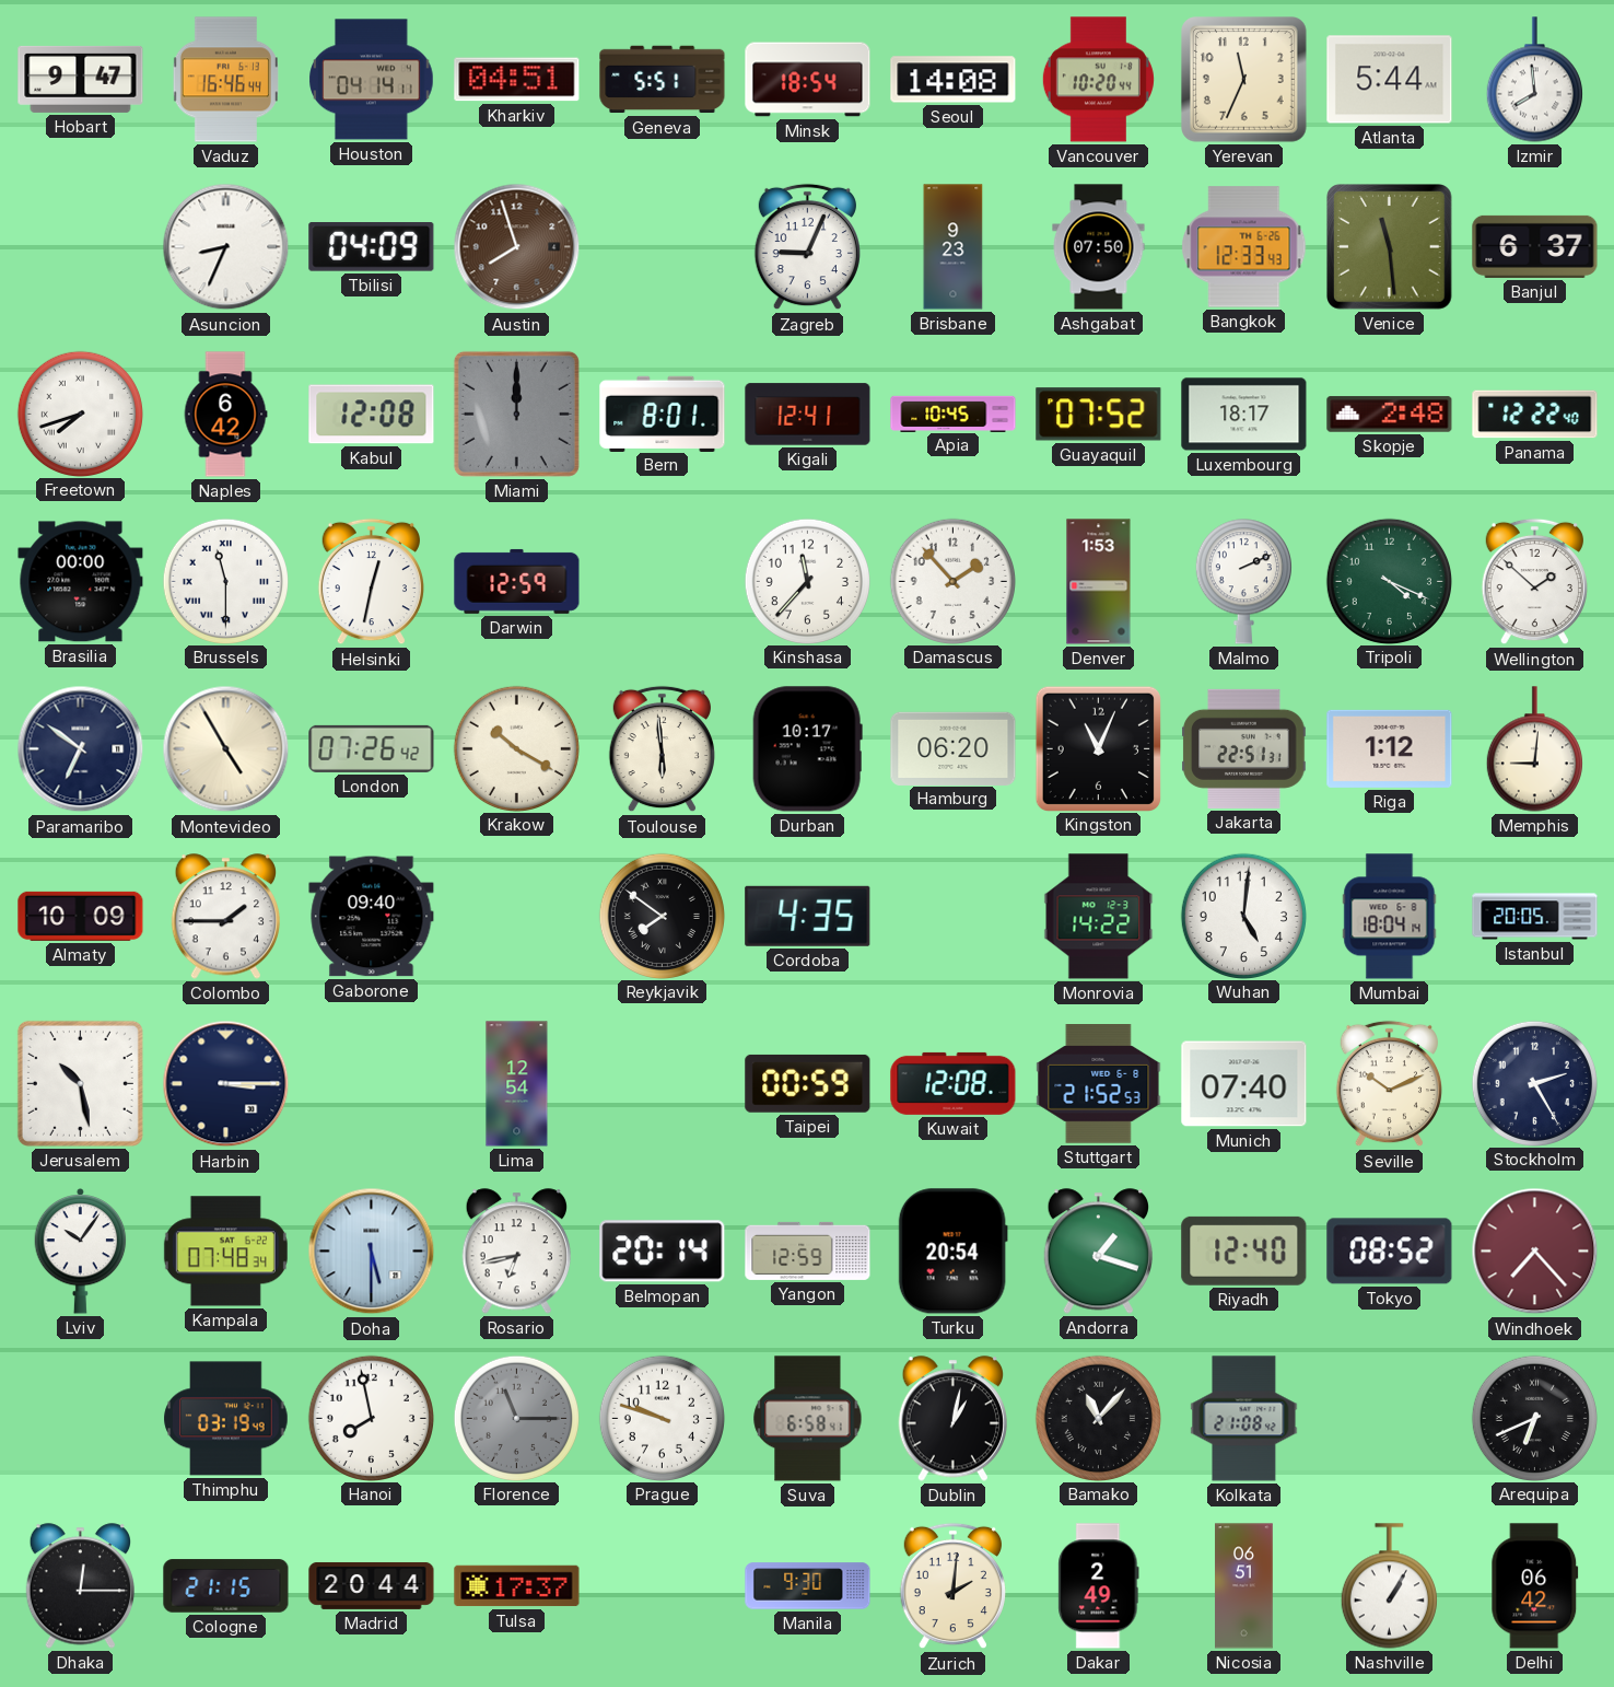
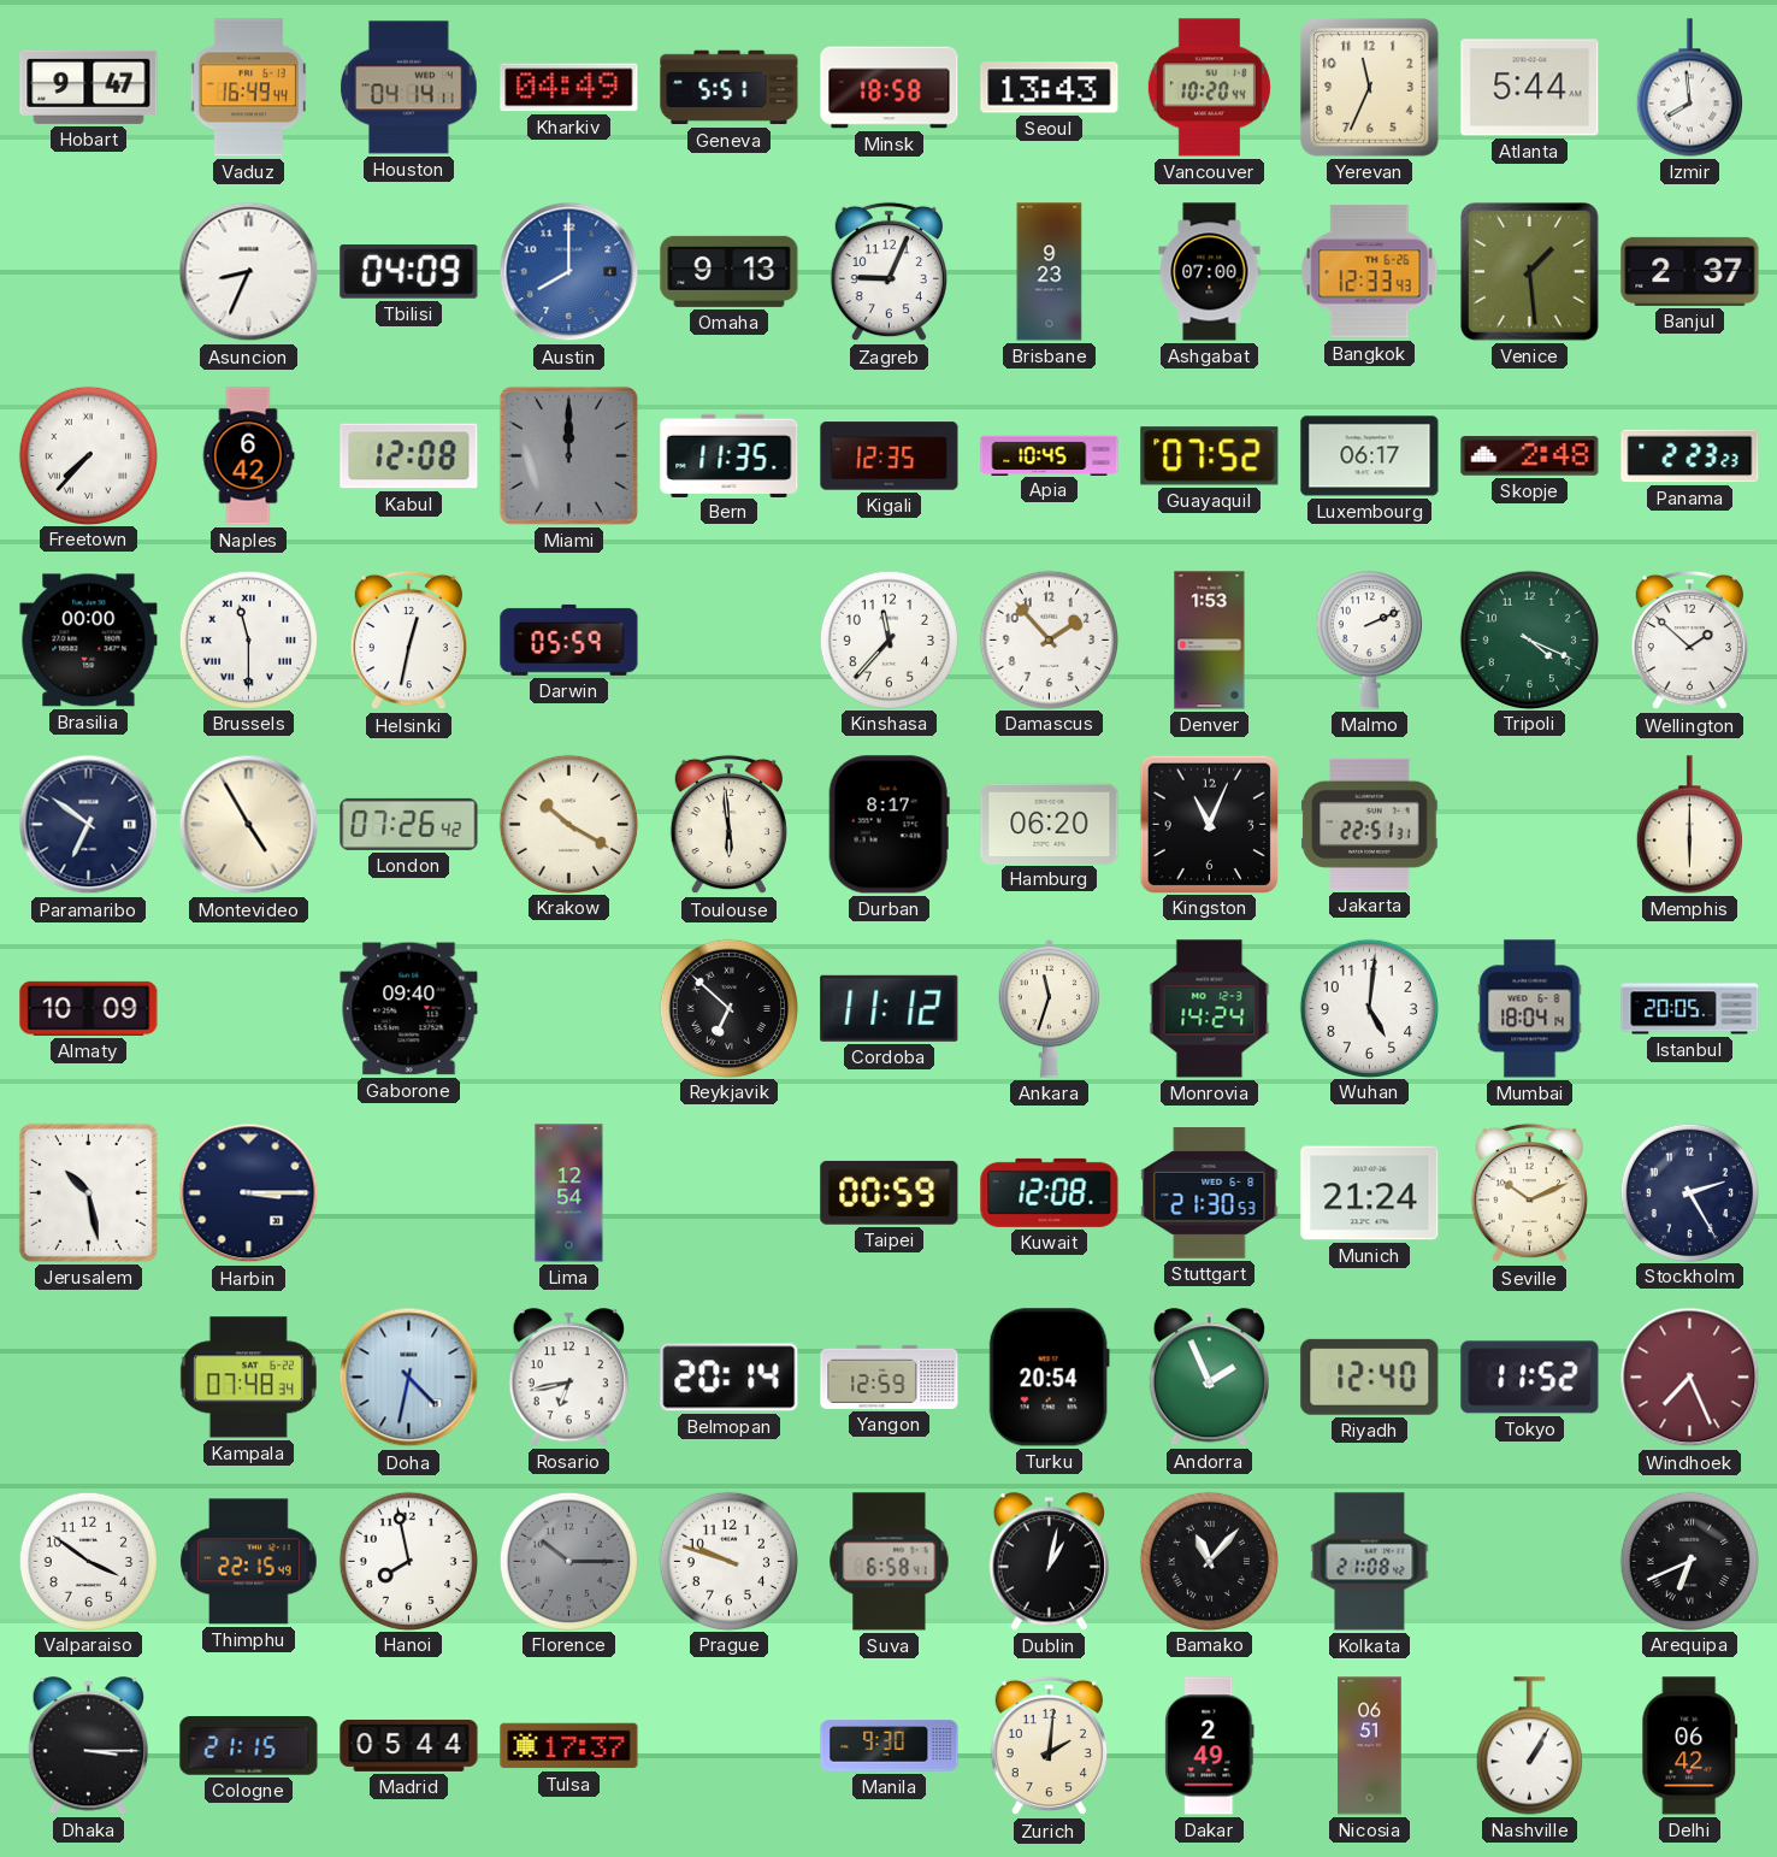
Vaduz: 16:46 -> 16:49
Kharkiv: 04:51 -> 04:49
Minsk: 18:54 -> 18:58
Seoul: 14:08 -> 13:43
Austin: 7:57 -> 8:00
Austin dial: brown -> blue
Omaha: none -> 9:13
Ashgabat: 07:50 -> 07:00
Venice: 11:29 -> 1:29
Banjul: 6:37 -> 2:37
Freetown: 7:42 -> 7:37
Bern: 8:01 -> 11:35
Kigali: 12:41 -> 12:35
Luxembourg: 18:17 -> 06:17
Panama: 12:22 -> 2:23
Darwin: 12:59 -> 05:59
Durban: 10:17 -> 8:17
Riga: 1:12 -> none
Memphis: 9:01 -> 6:00
Colombo: 1:45 -> none
Reykjavik: 7:51 -> 6:52
Cordoba: 4:35 -> 11:12
Ankara: none -> 11:33
Monrovia: 14:22 -> 14:24
Stuttgart: 21:52 -> 21:30
Munich: 07:40 -> 21:24
Lviv: 10:06 -> none
Doha: 5:30 -> 4:32
Andorra: 1:18 -> 1:56
Tokyo: 08:52 -> 11:52
Windhoek: 7:23 -> 7:26
Valparaiso: none -> 3:51
Thimphu: 03:19 -> 22:15
Florence: 11:15 -> 10:15
Dhaka: 12:15 -> 3:15
Madrid: 20:44 -> 05:44
